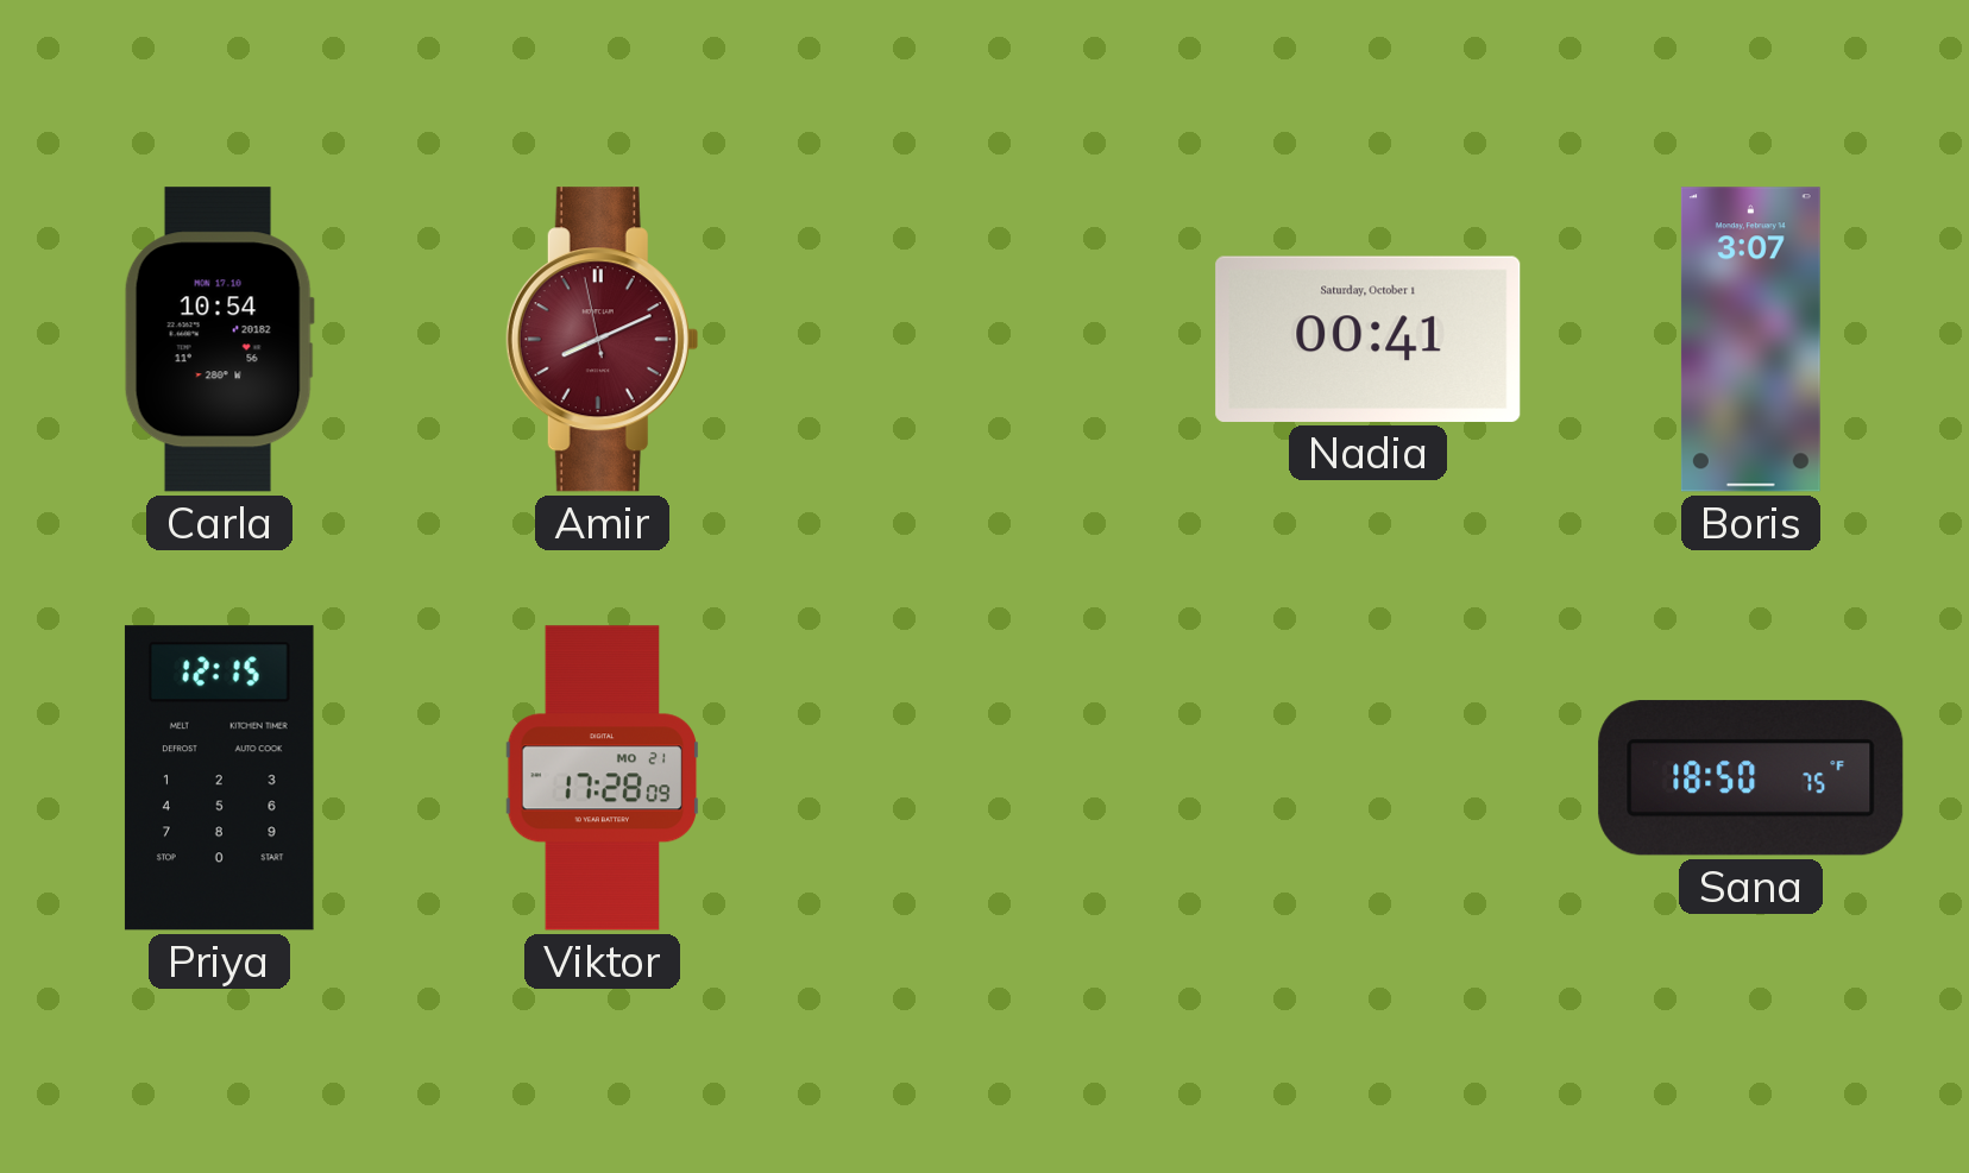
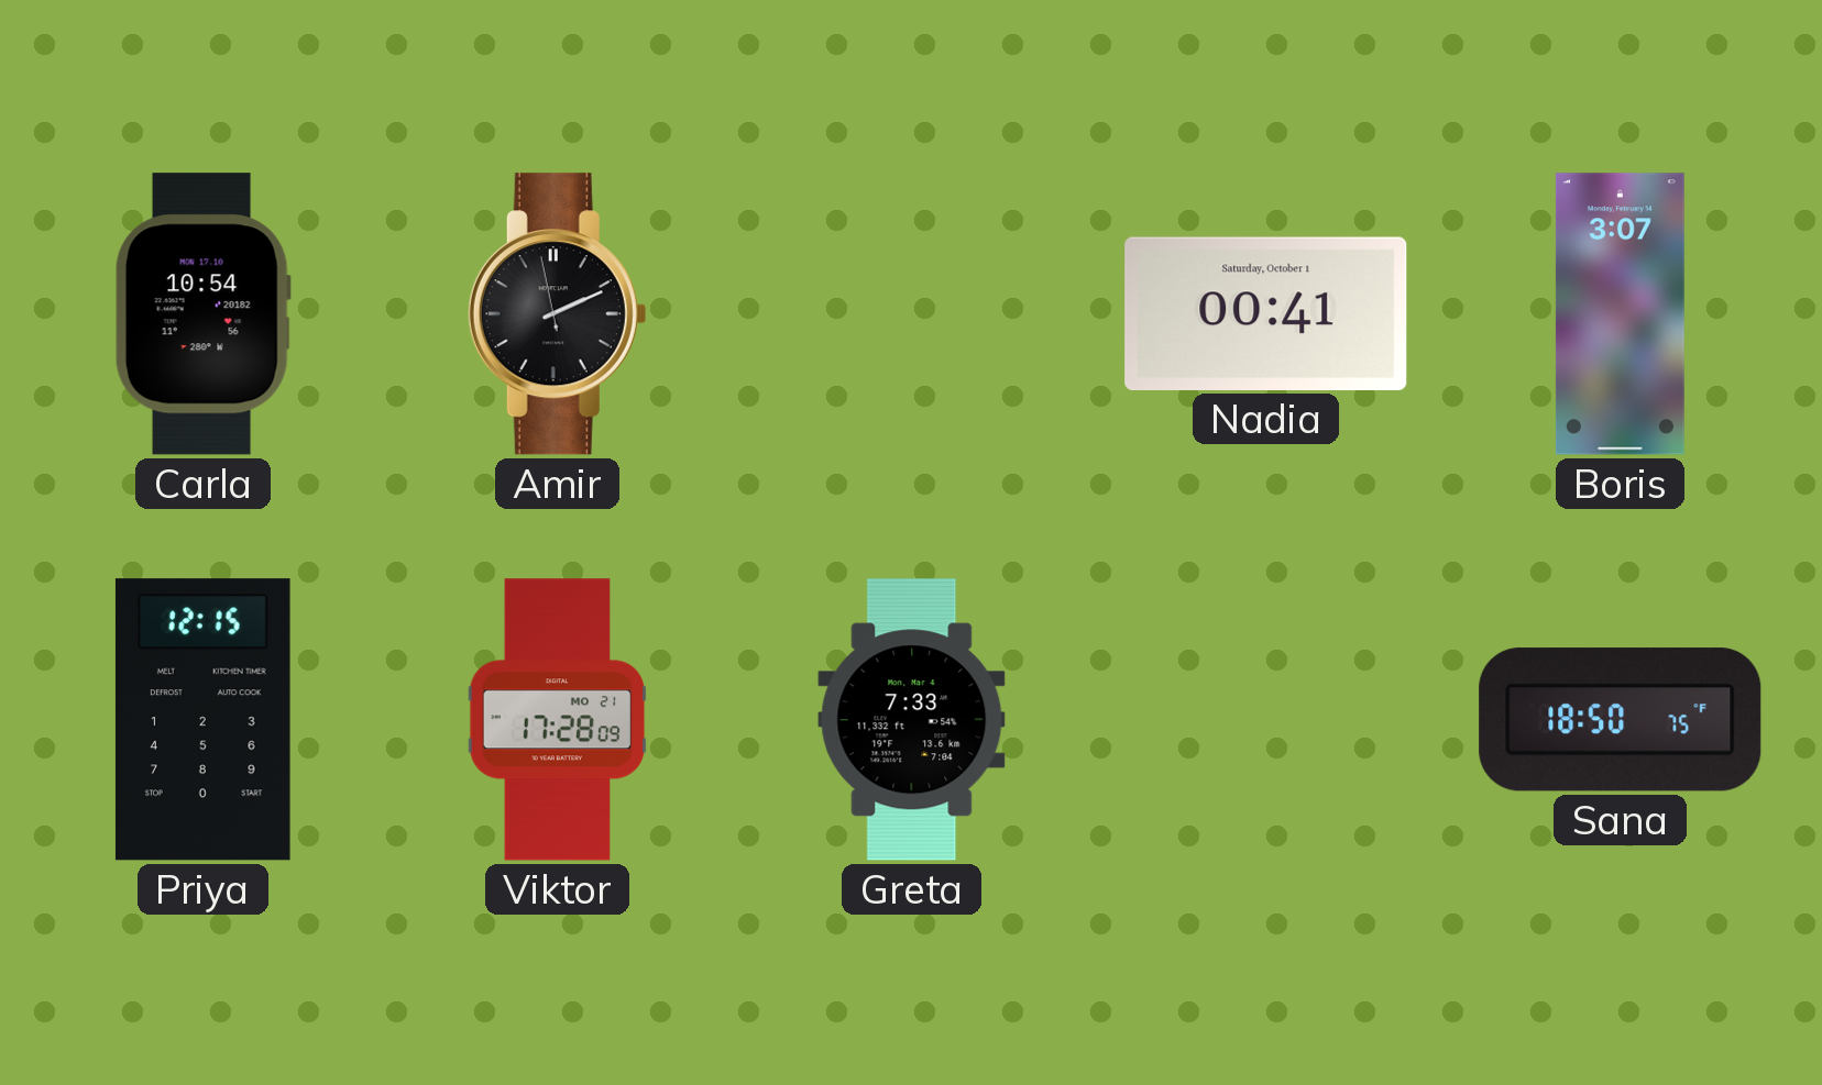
Amir: 8:10 -> 2:10
Amir dial: burgundy -> black
Greta: none -> 7:33
